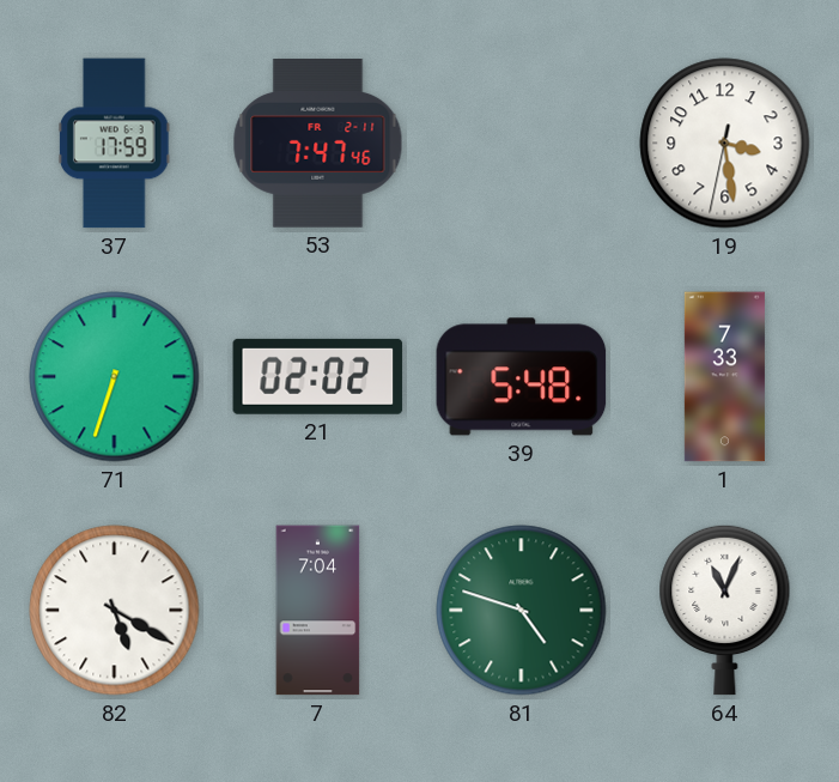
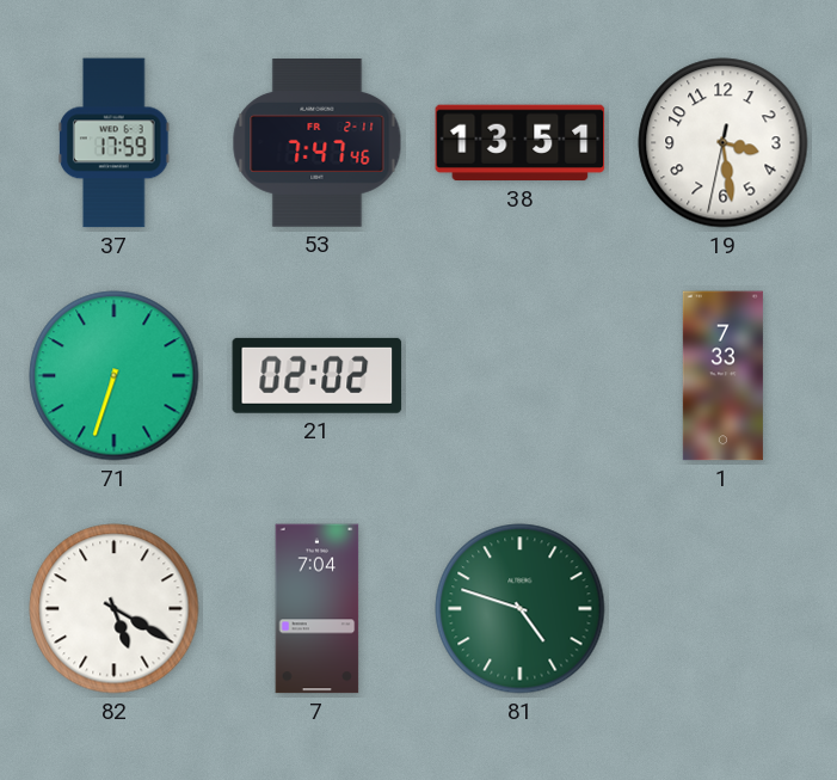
38: none -> 13:51
39: 5:48 -> none
64: 11:04 -> none
